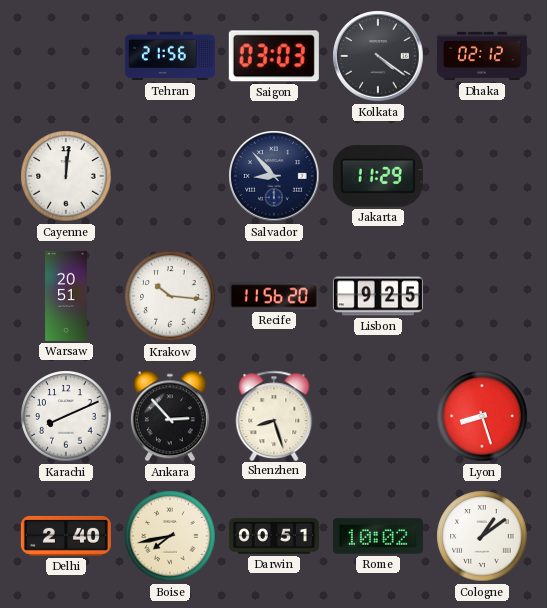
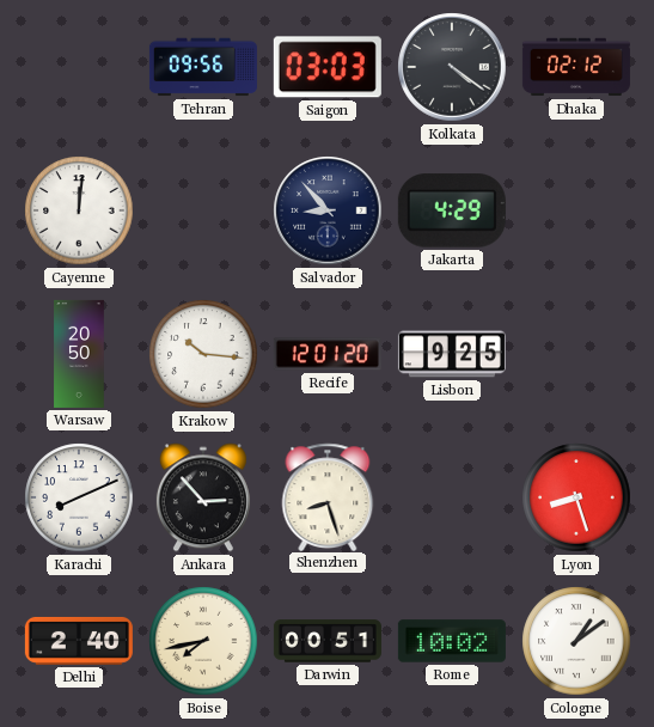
Tehran: 21:56 -> 09:56
Jakarta: 11:29 -> 4:29
Warsaw: 20:51 -> 20:50
Recife: 11:56 -> 12:01
